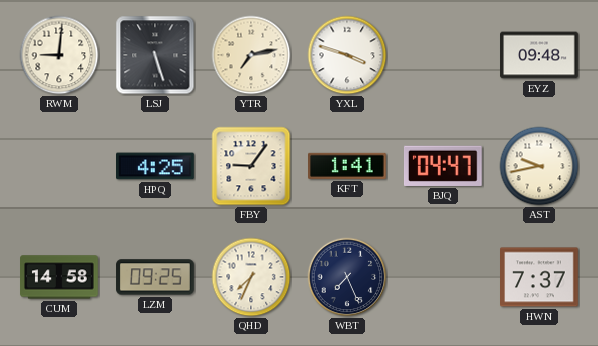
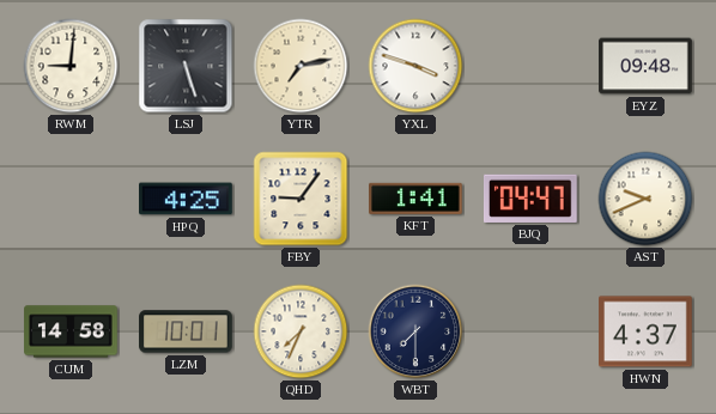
AST: 9:43 -> 9:41
LZM: 09:25 -> 10:01
WBT: 7:26 -> 7:30
HWN: 7:37 -> 4:37
